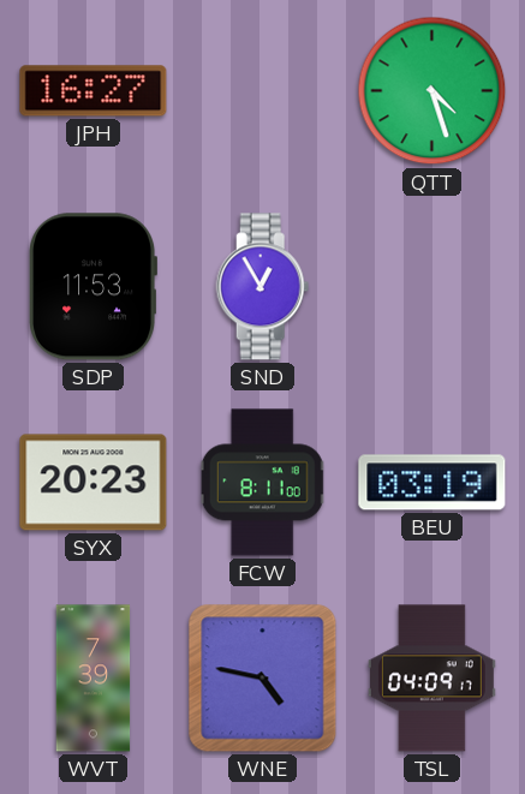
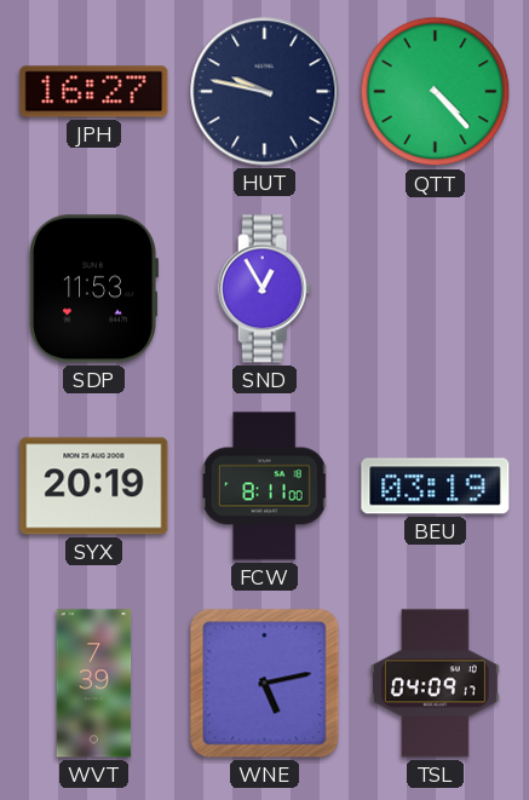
HUT: none -> 9:47
QTT: 4:27 -> 4:23
SYX: 20:23 -> 20:19
WNE: 4:47 -> 5:13
